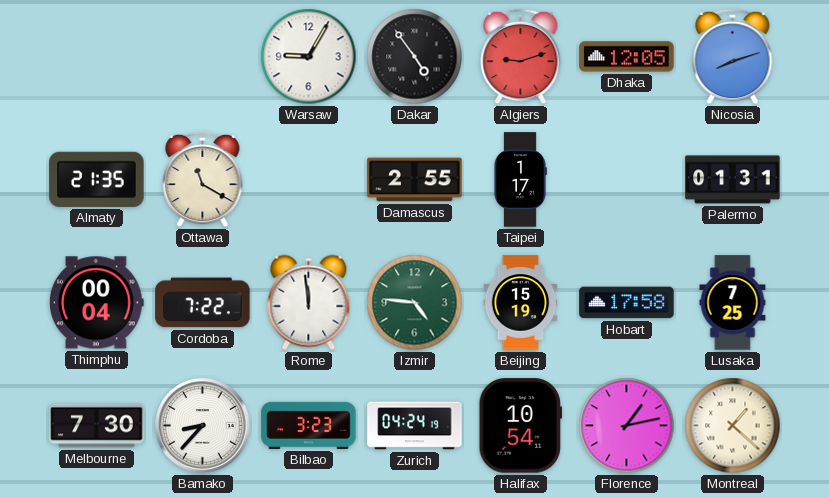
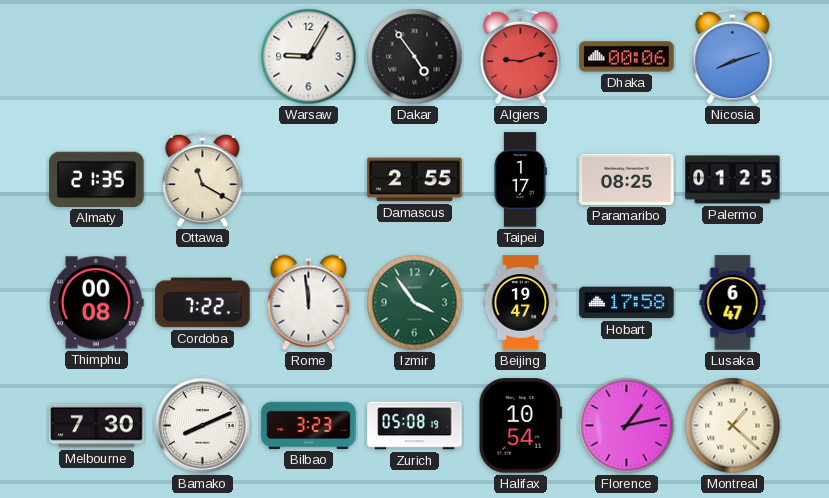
Dhaka: 12:05 -> 00:06
Paramaribo: none -> 08:25
Palermo: 01:31 -> 01:25
Thimphu: 00:04 -> 00:08
Izmir: 4:46 -> 3:54
Beijing: 15:19 -> 19:47
Lusaka: 7:25 -> 6:47
Bamako: 8:37 -> 8:11
Zurich: 04:24 -> 05:08
